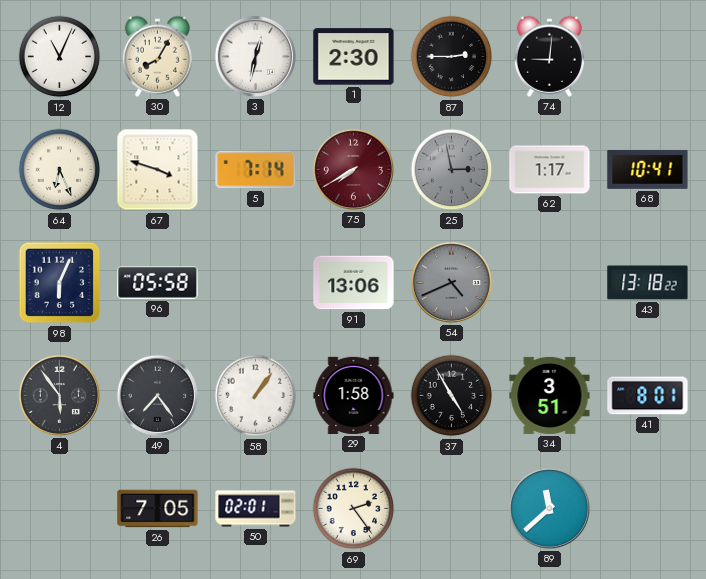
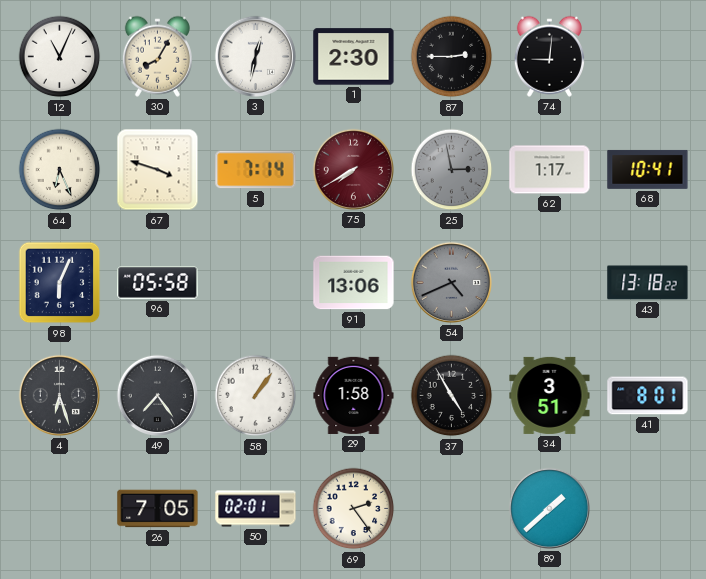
4: 5:54 -> 6:27
89: 11:38 -> 1:38
